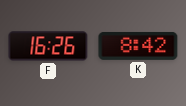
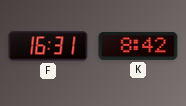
F: 16:26 -> 16:31
